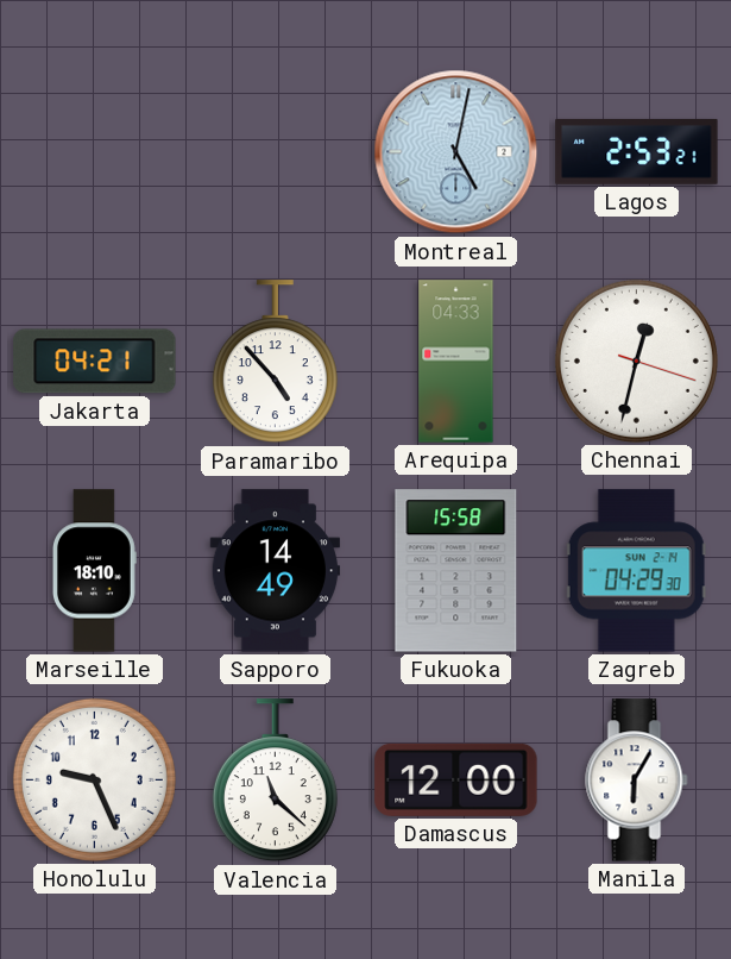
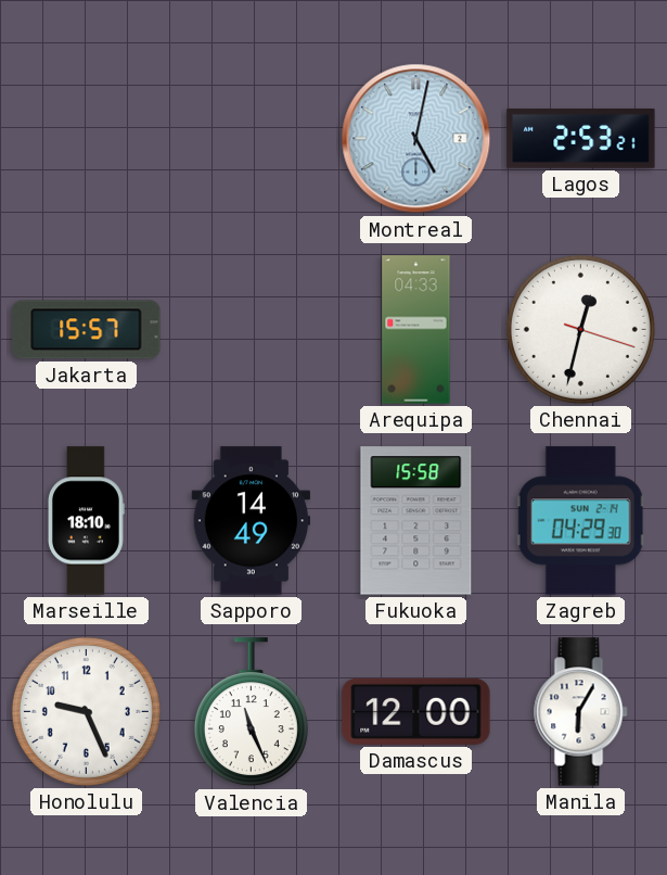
Jakarta: 04:21 -> 15:57
Paramaribo: 4:53 -> none
Valencia: 11:22 -> 11:26
